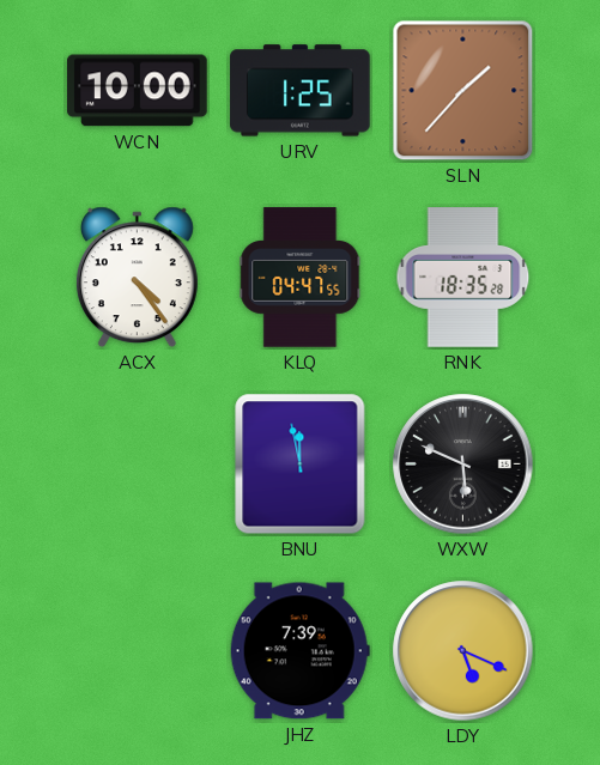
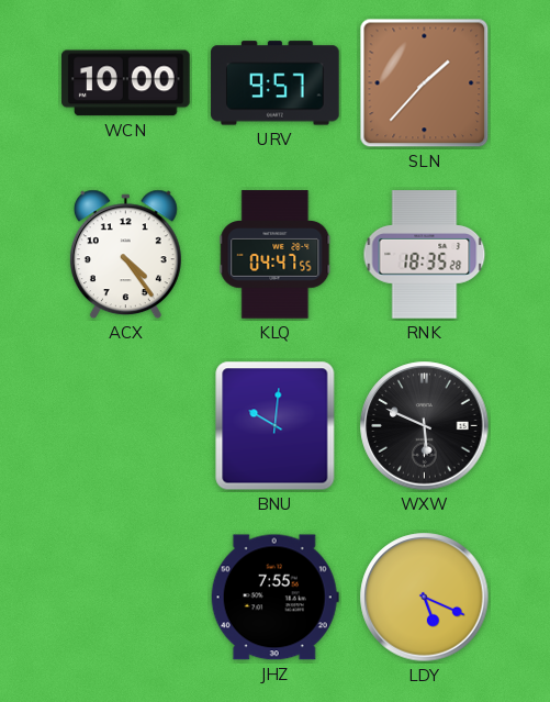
URV: 1:25 -> 9:57
BNU: 11:58 -> 10:01
JHZ: 7:39 -> 7:55
